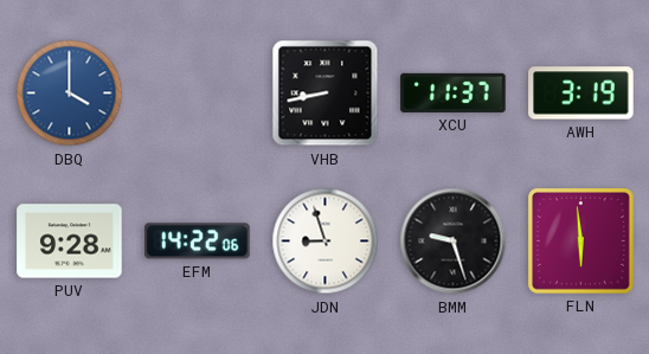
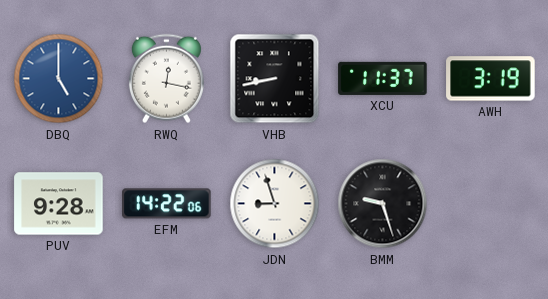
DBQ: 4:00 -> 5:00
RWQ: none -> 12:17
FLN: 5:59 -> none
